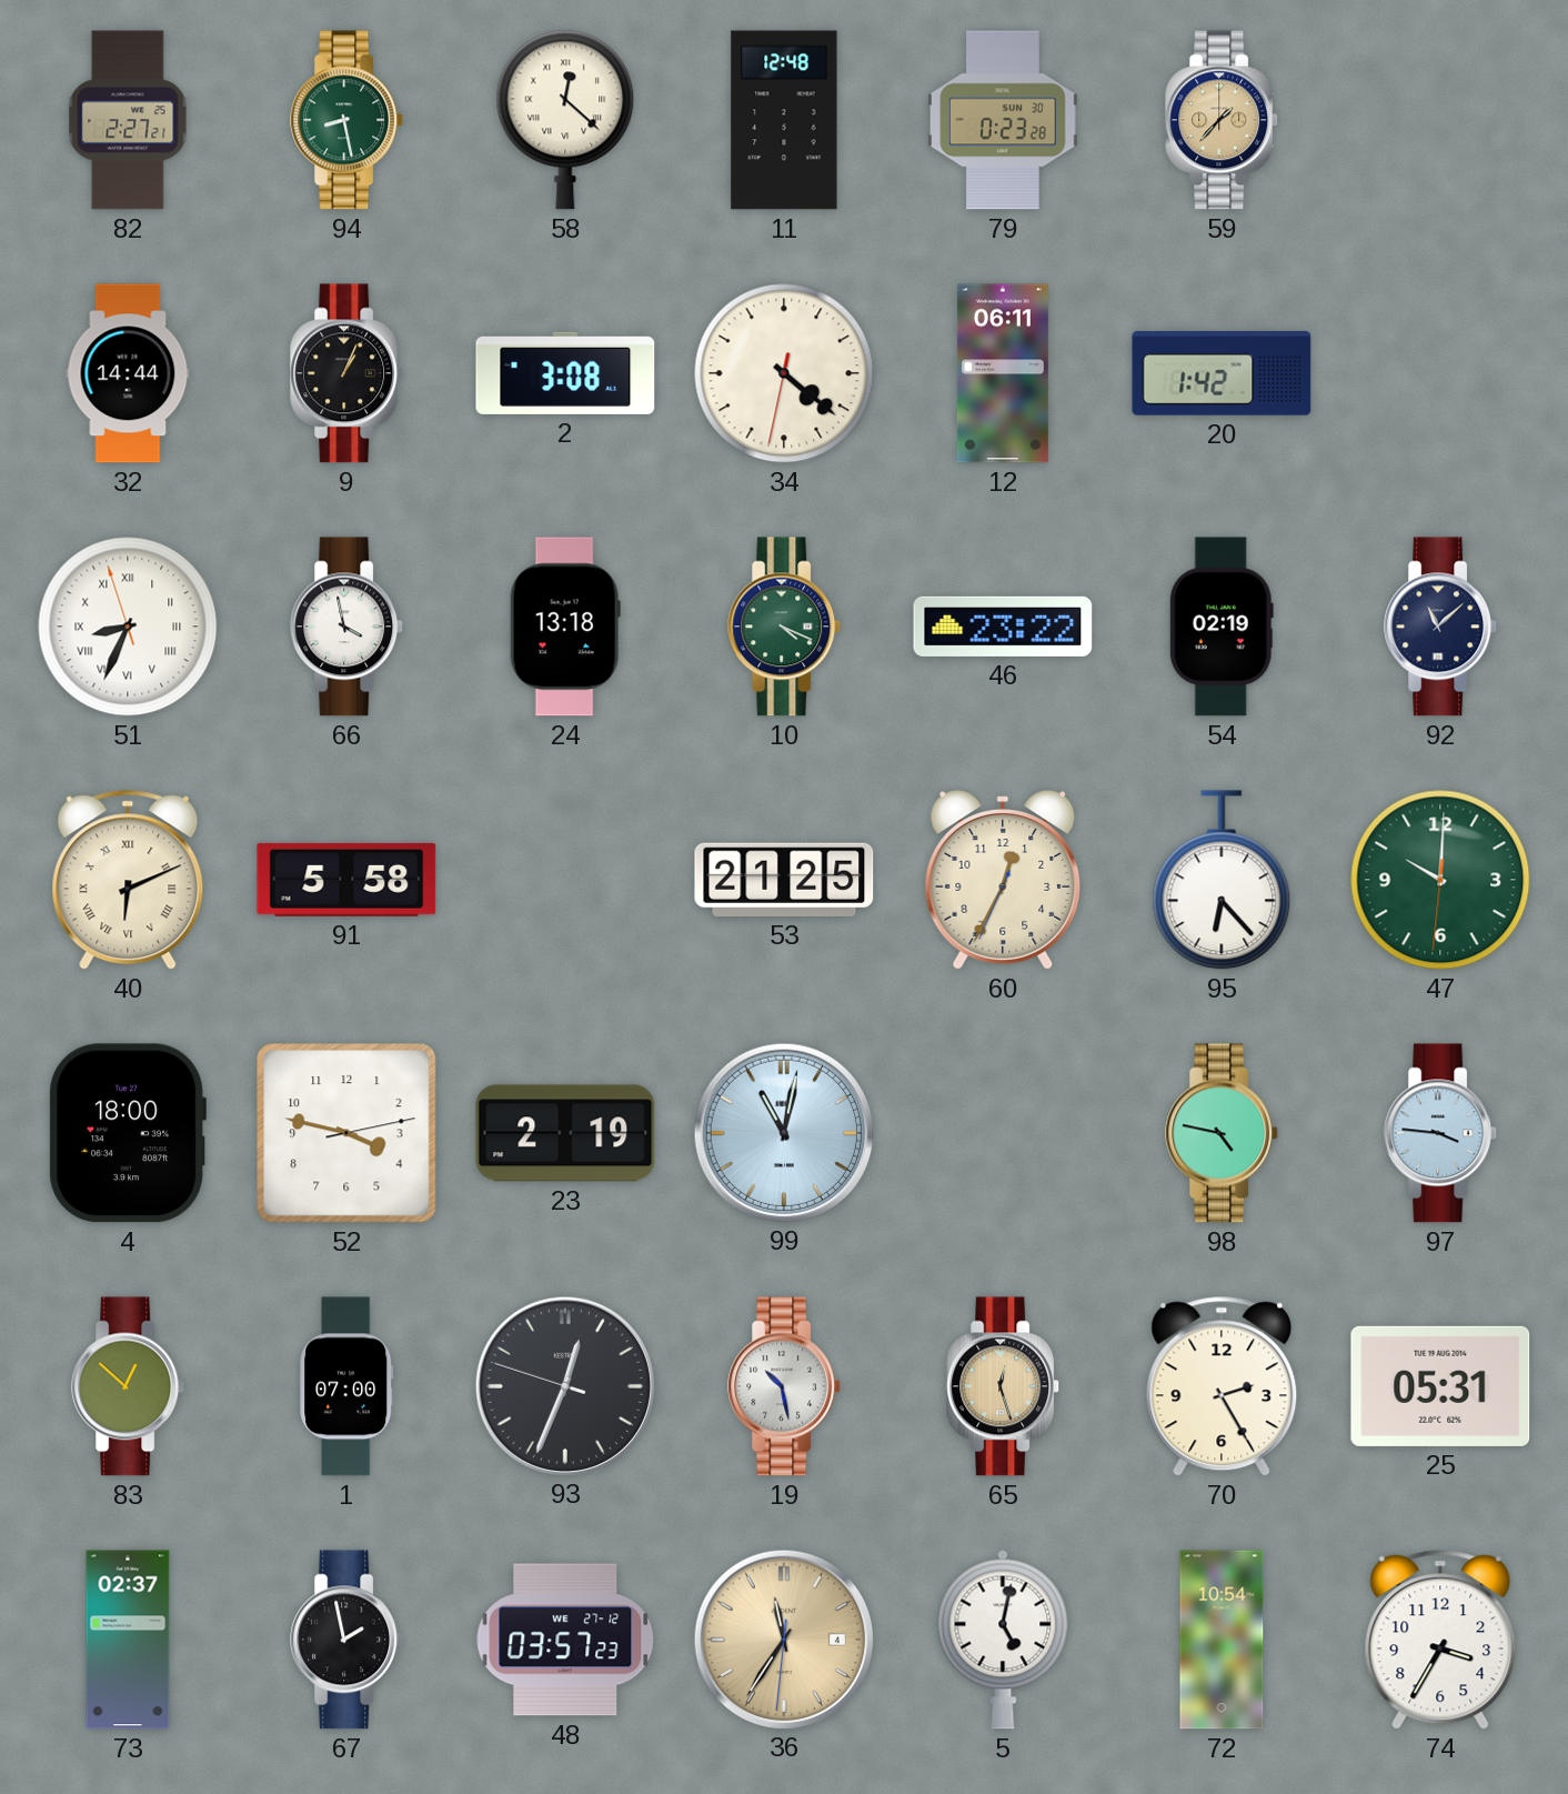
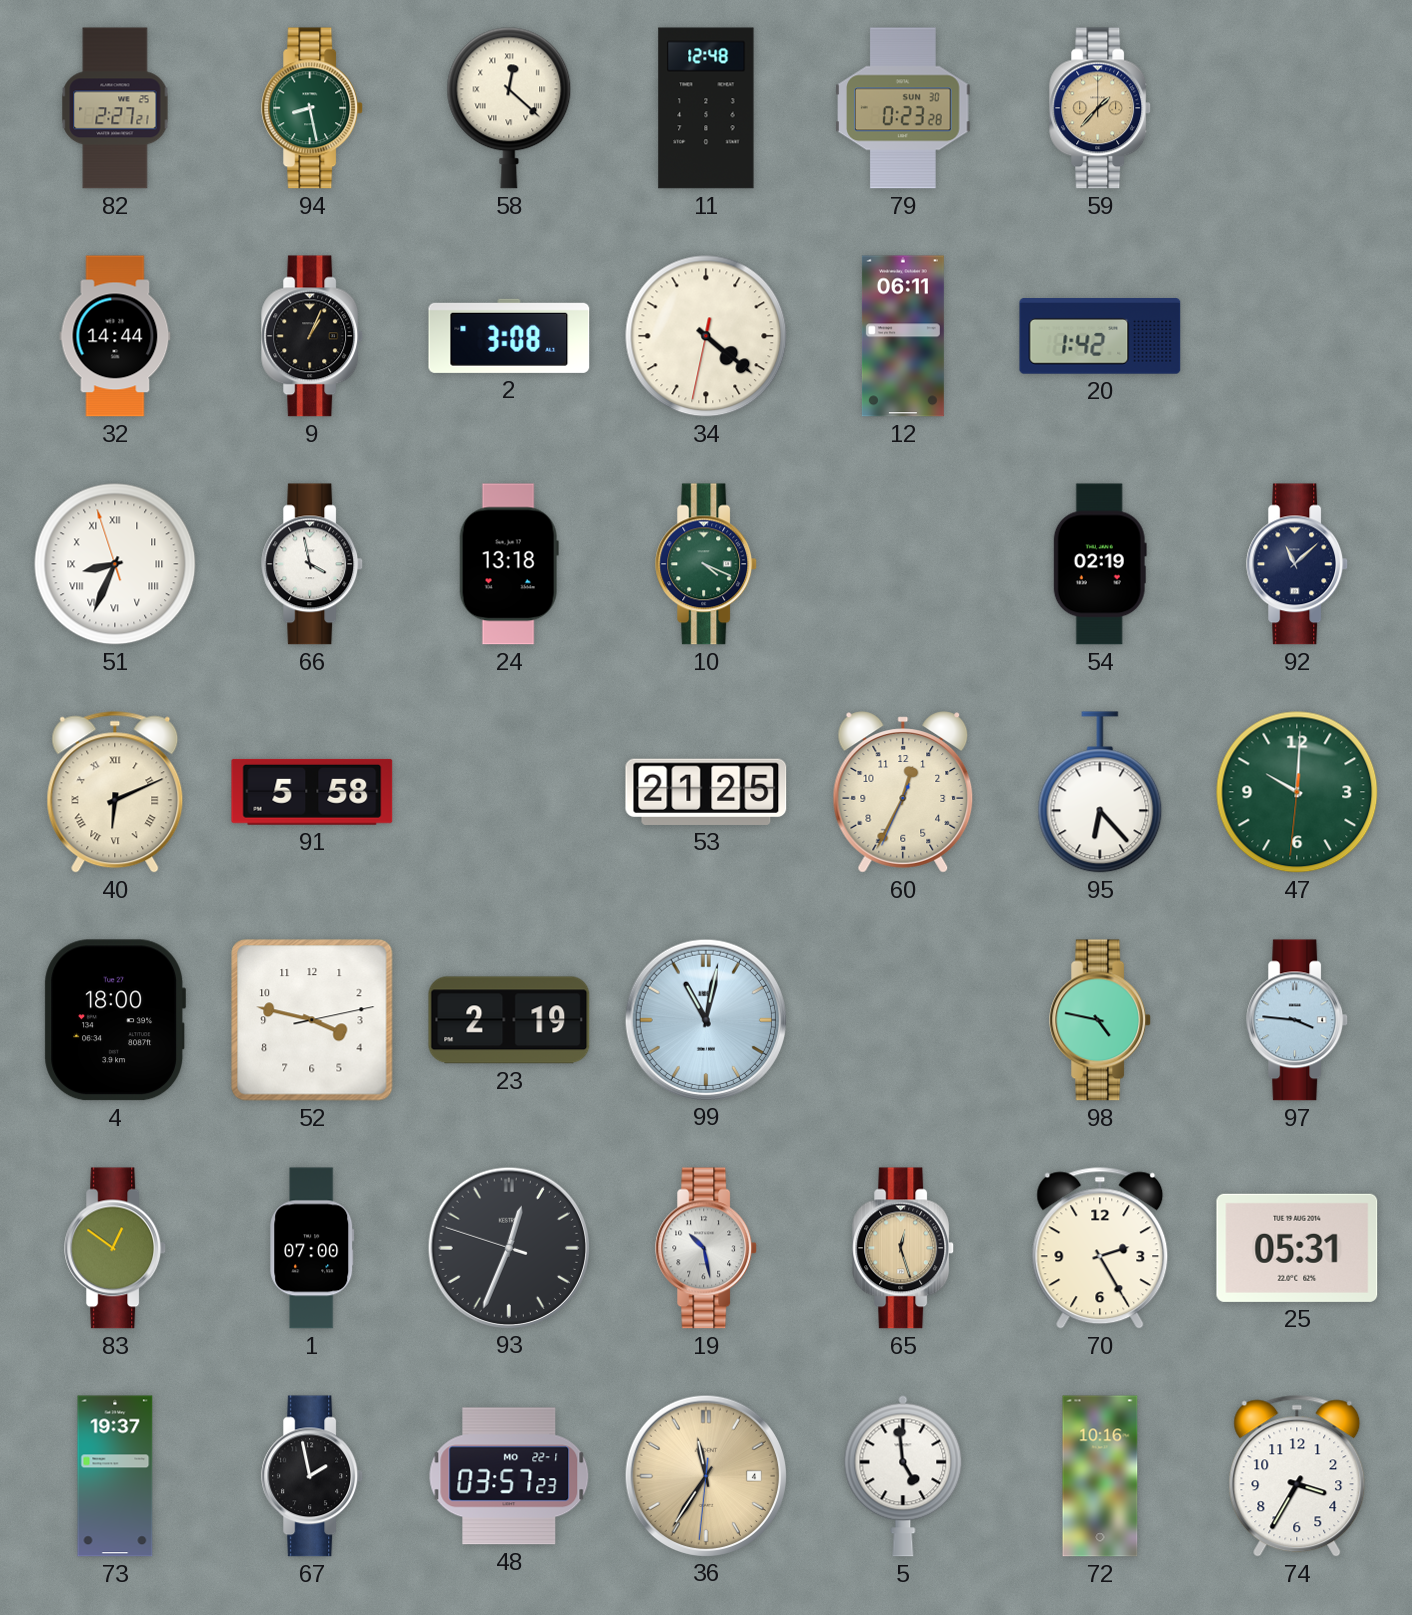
46: 23:22 -> none
83: 12:52 -> 12:51
73: 02:37 -> 19:37
48 date: WE 27-12 -> MO 22-1
5: 5:02 -> 4:59
72: 10:54 -> 10:16
